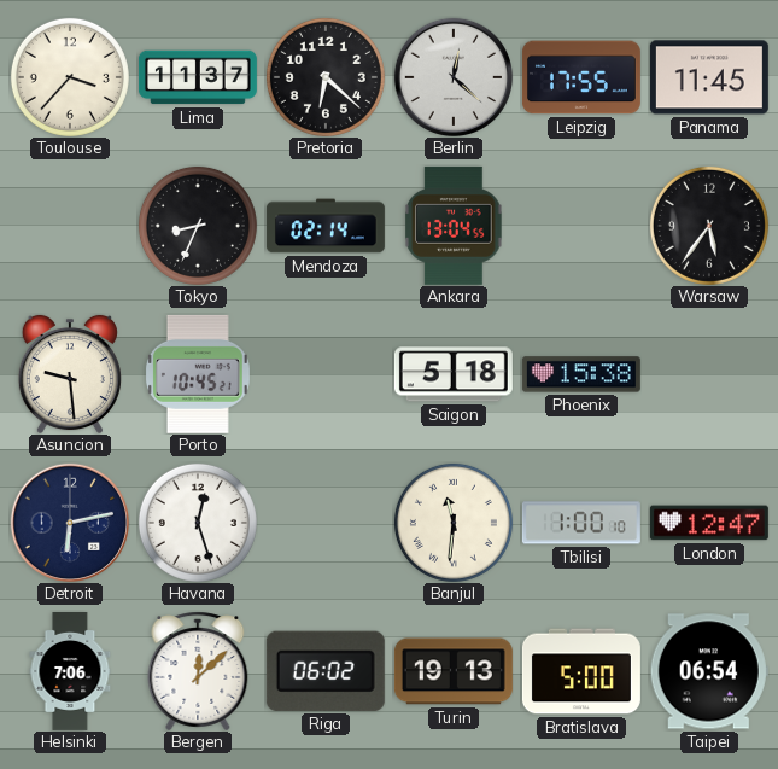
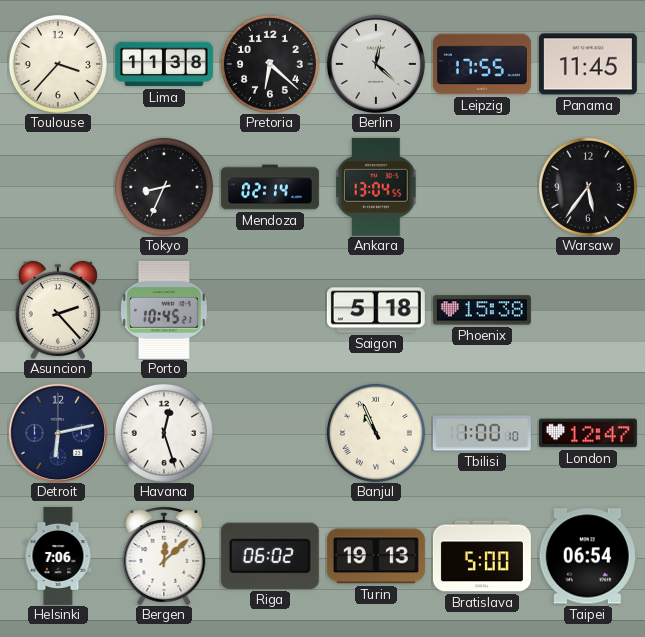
Lima: 11:37 -> 11:38
Asuncion: 9:29 -> 2:23
Banjul: 11:31 -> 10:56
